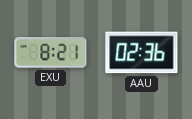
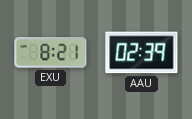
AAU: 02:36 -> 02:39
